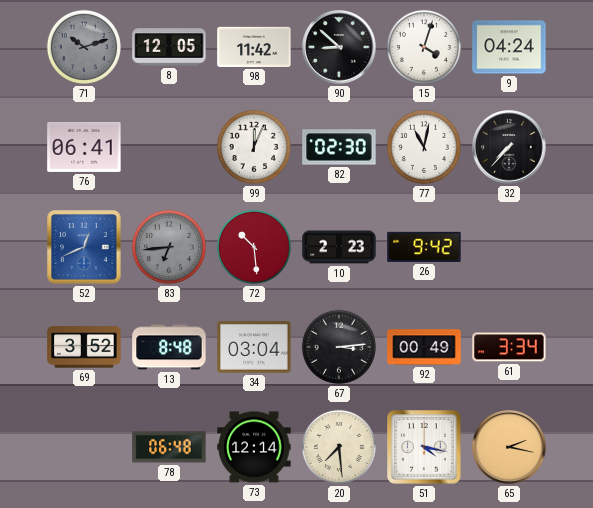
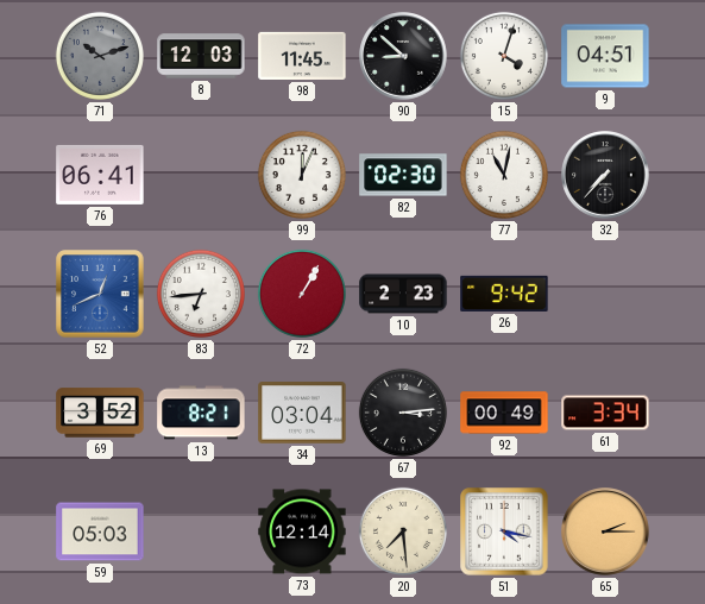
8: 12:05 -> 12:03
98: 11:42 -> 11:45
9: 04:24 -> 04:51
83 dial: grey -> white
72: 10:29 -> 1:05
13: 8:48 -> 8:21
59: none -> 05:03
78: 06:48 -> none
65: 2:17 -> 2:15
